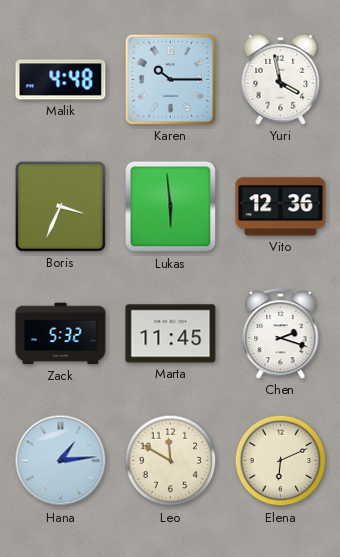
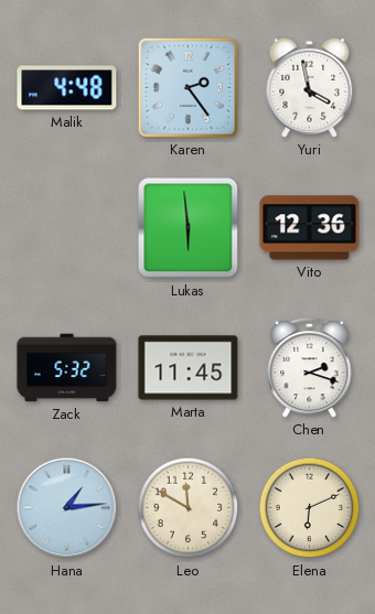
Karen: 10:15 -> 2:24
Boris: 3:34 -> none
